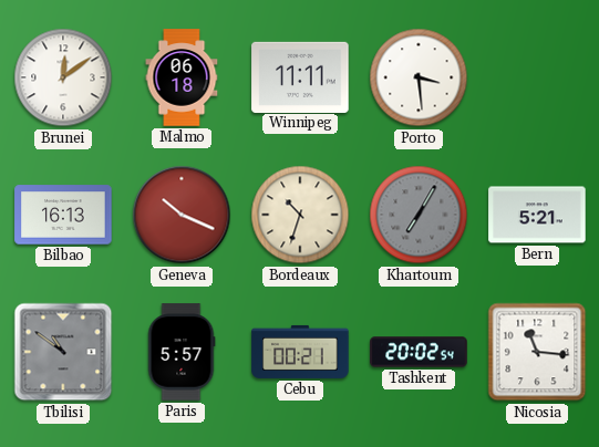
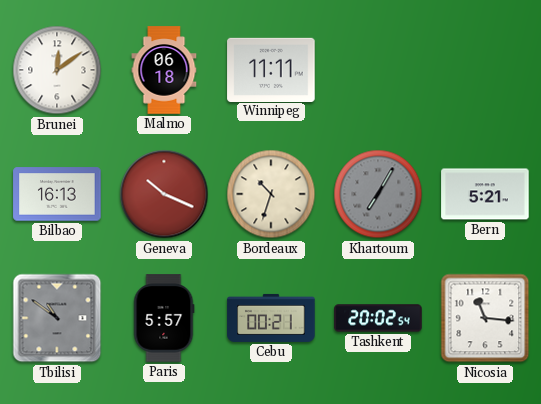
Porto: 3:29 -> none
